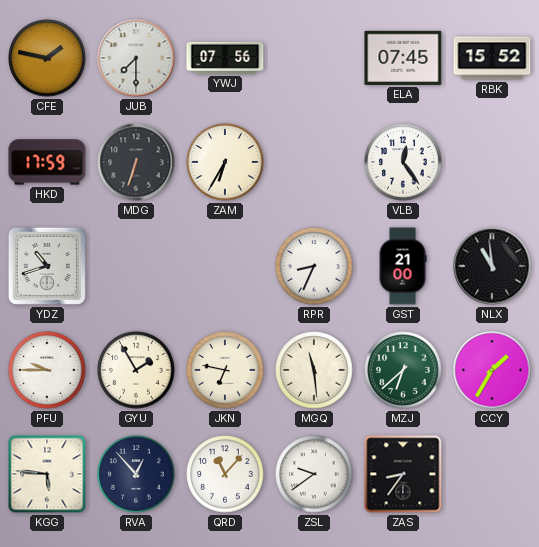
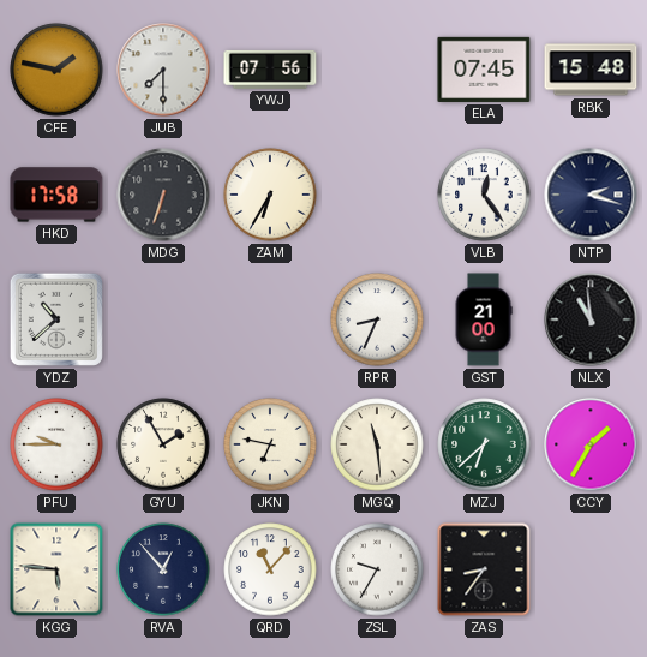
RBK: 15:52 -> 15:48
HKD: 17:59 -> 17:58
NTP: none -> 2:18
YDZ: 10:42 -> 10:38
ZSL: 9:39 -> 9:35
